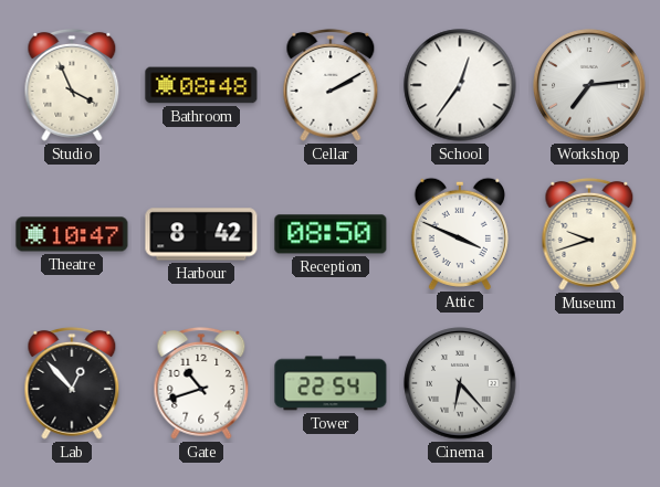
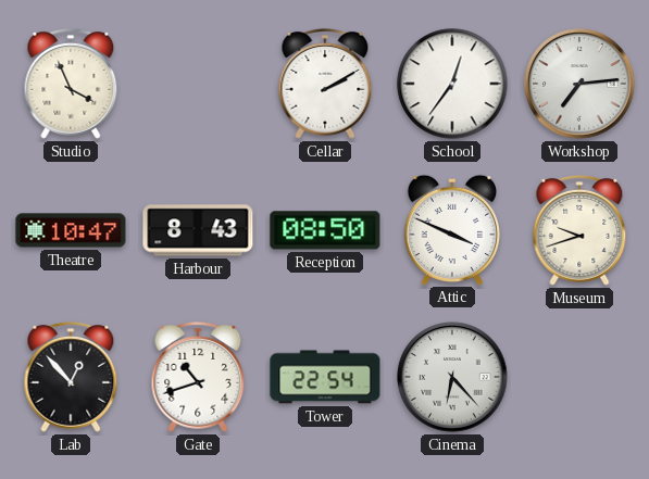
Bathroom: 08:48 -> none
Harbour: 8:42 -> 8:43
